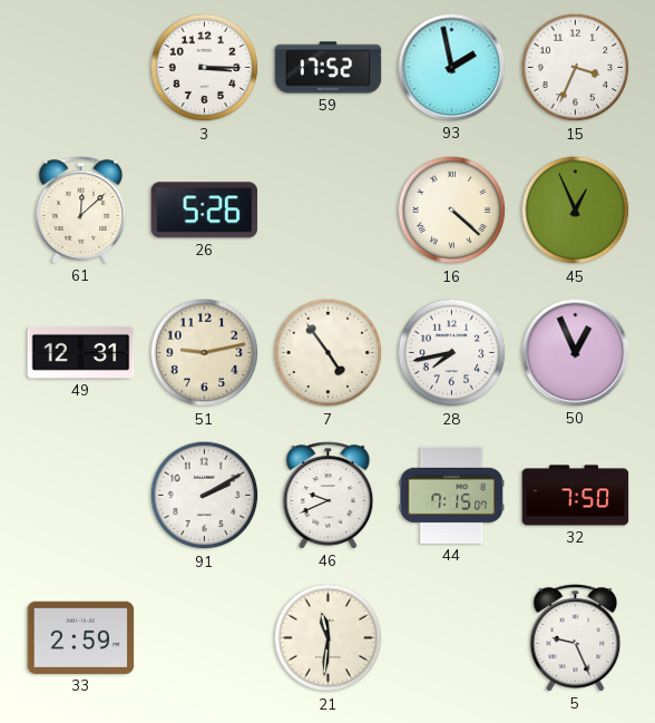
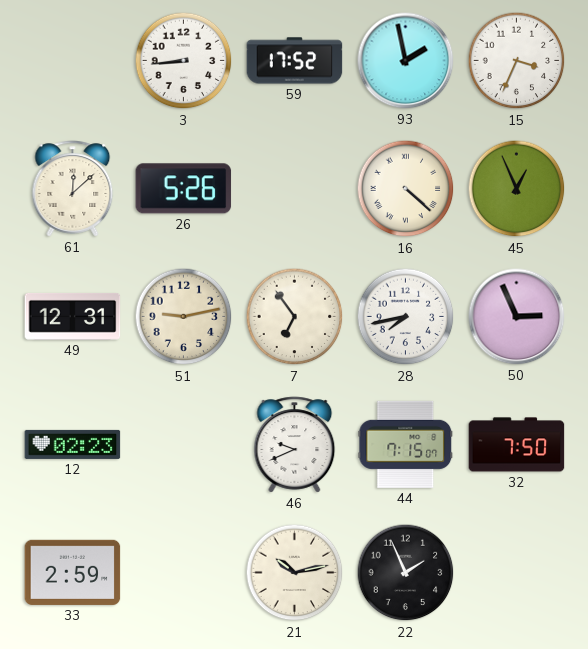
3: 3:15 -> 8:44
7: 4:54 -> 6:54
50: 12:56 -> 2:56
12: none -> 02:23
91: 2:10 -> none
21: 11:31 -> 10:13
22: none -> 1:56
5: 9:26 -> none
